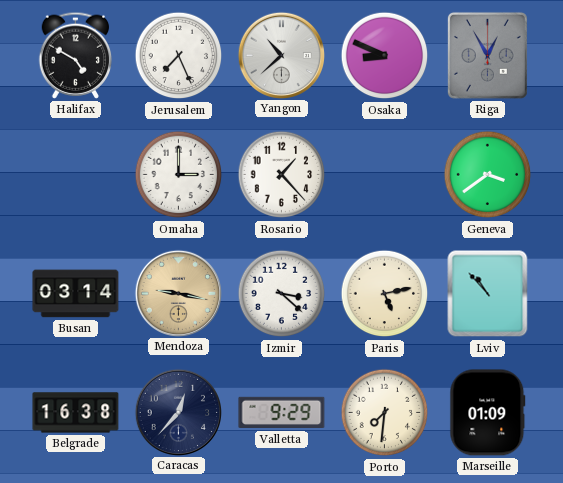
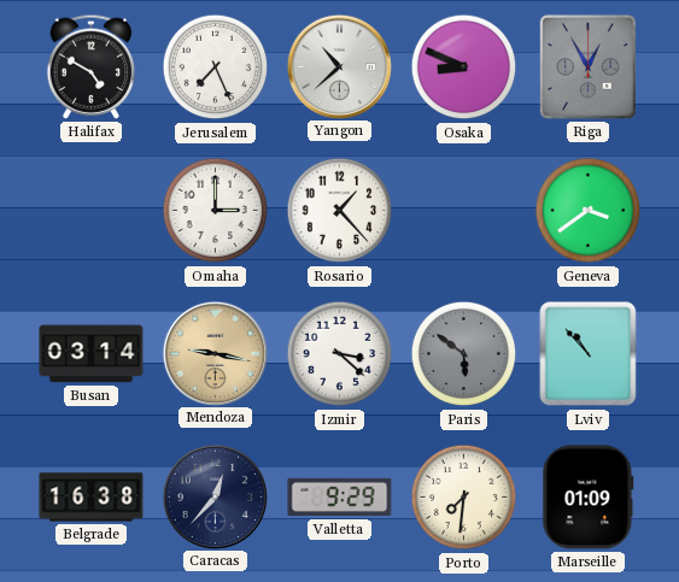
Paris: 5:13 -> 5:51
Paris dial: cream -> grey
